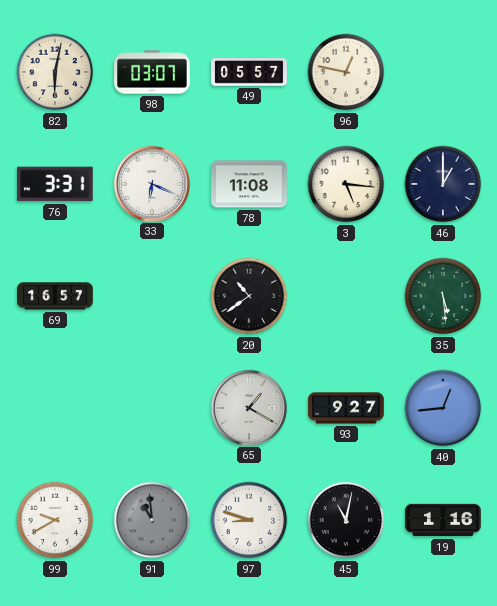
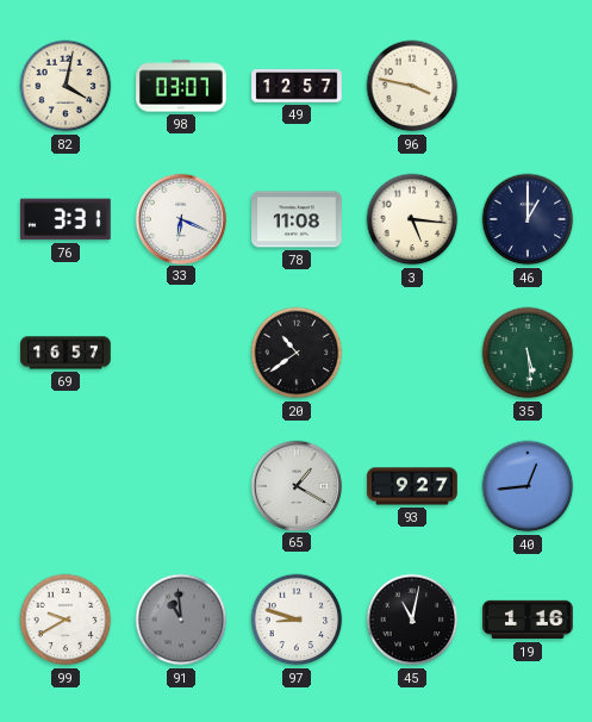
82: 6:02 -> 4:02
49: 05:57 -> 12:57
96: 12:47 -> 3:47
